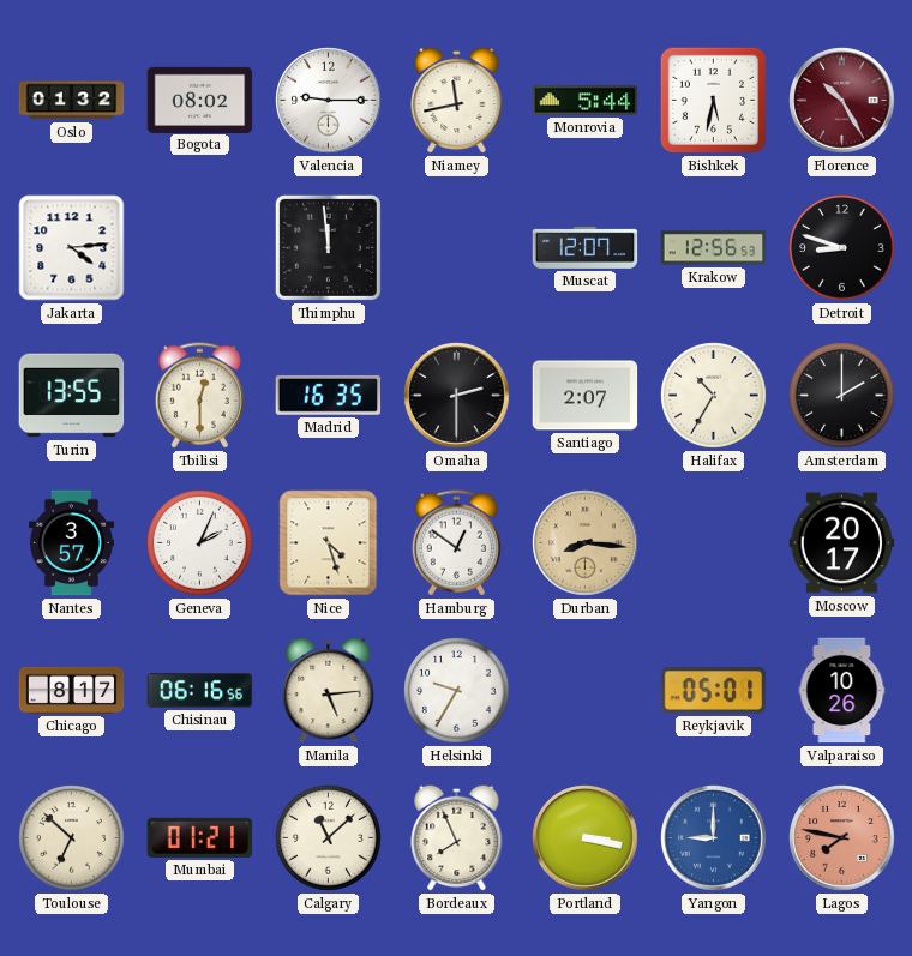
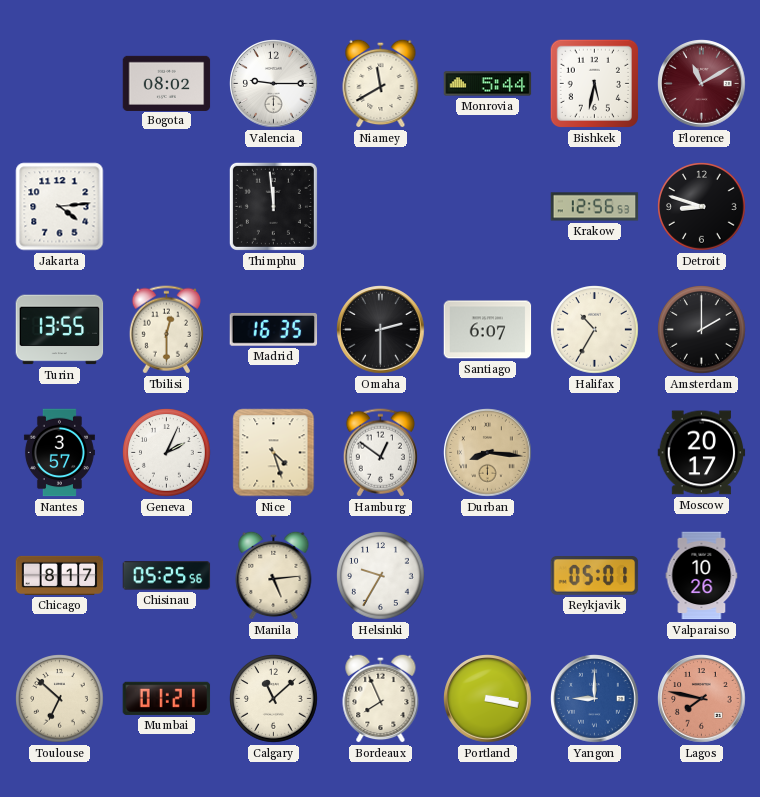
Oslo: 01:32 -> none
Niamey: 11:43 -> 11:40
Florence: 10:25 -> 11:10
Muscat: 12:07 -> none
Santiago: 2:07 -> 6:07
Chisinau: 06:16 -> 05:25
